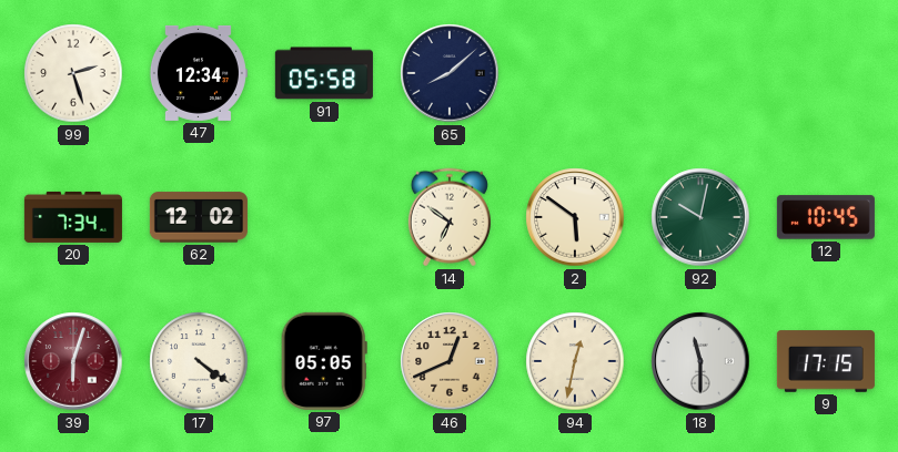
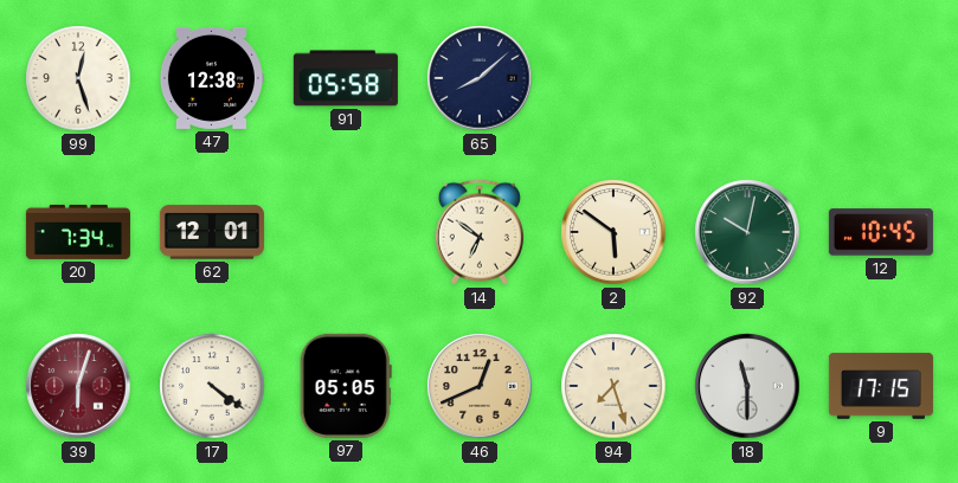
99: 2:27 -> 12:27
47: 12:34 -> 12:38
62: 12:02 -> 12:01
94: 12:32 -> 7:27
